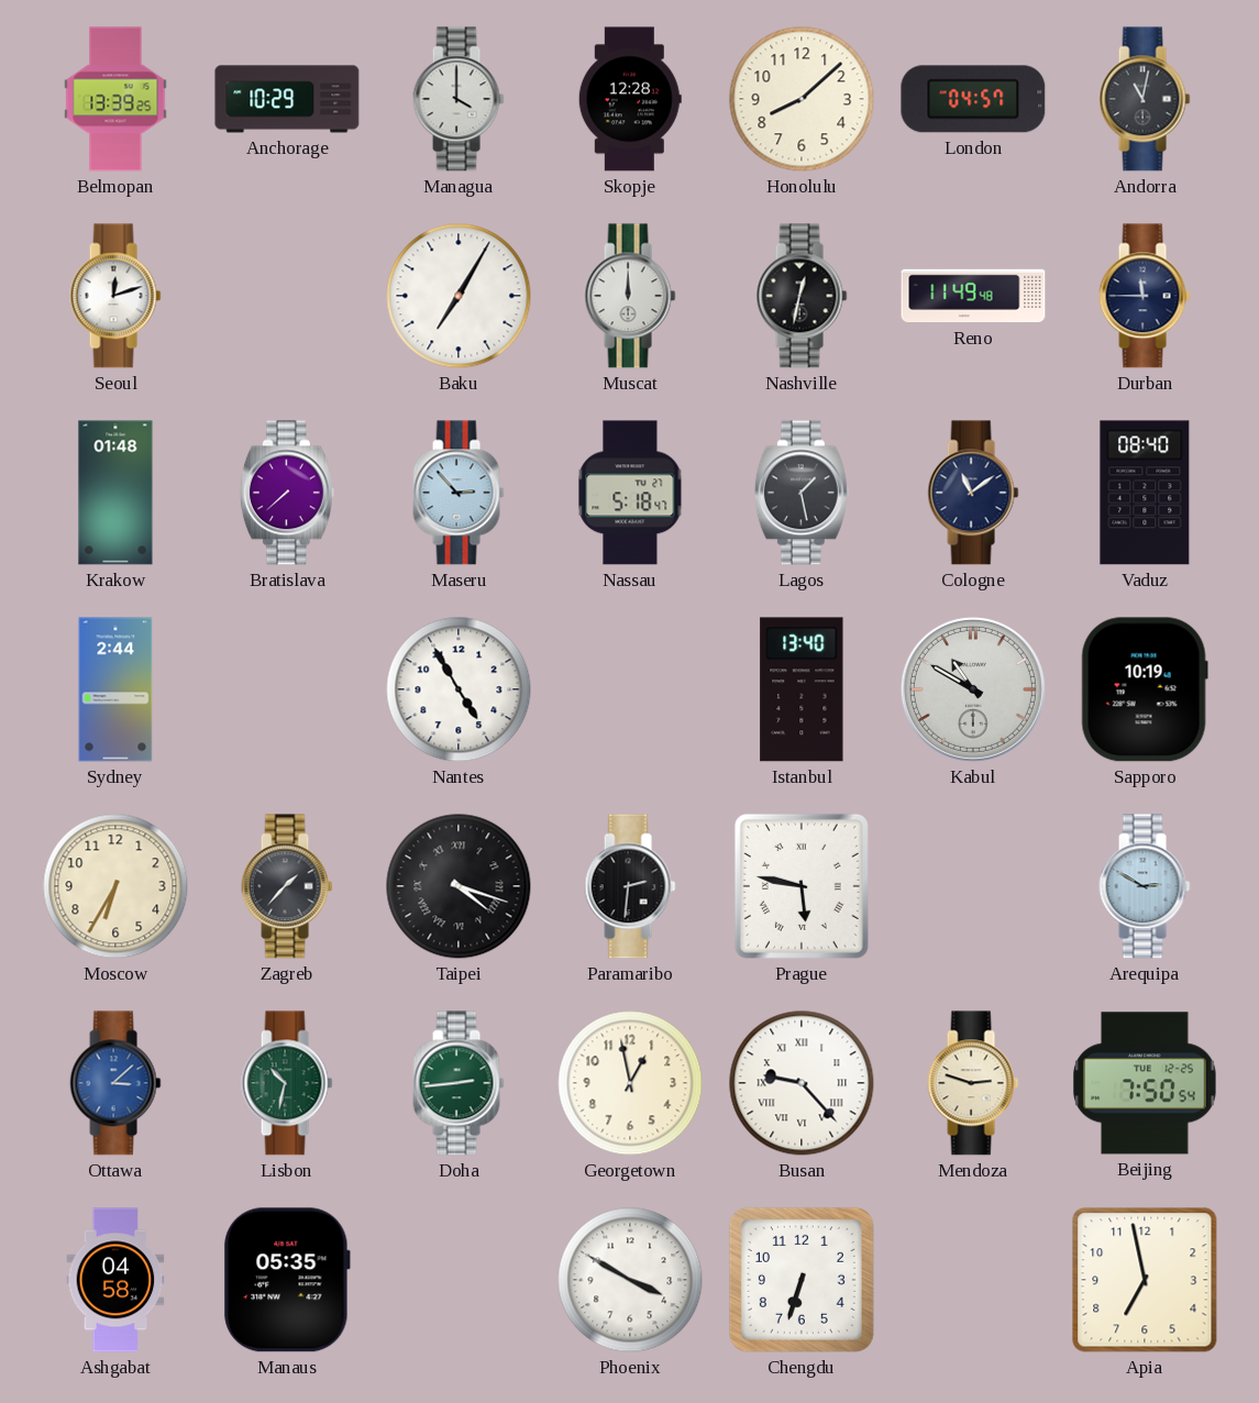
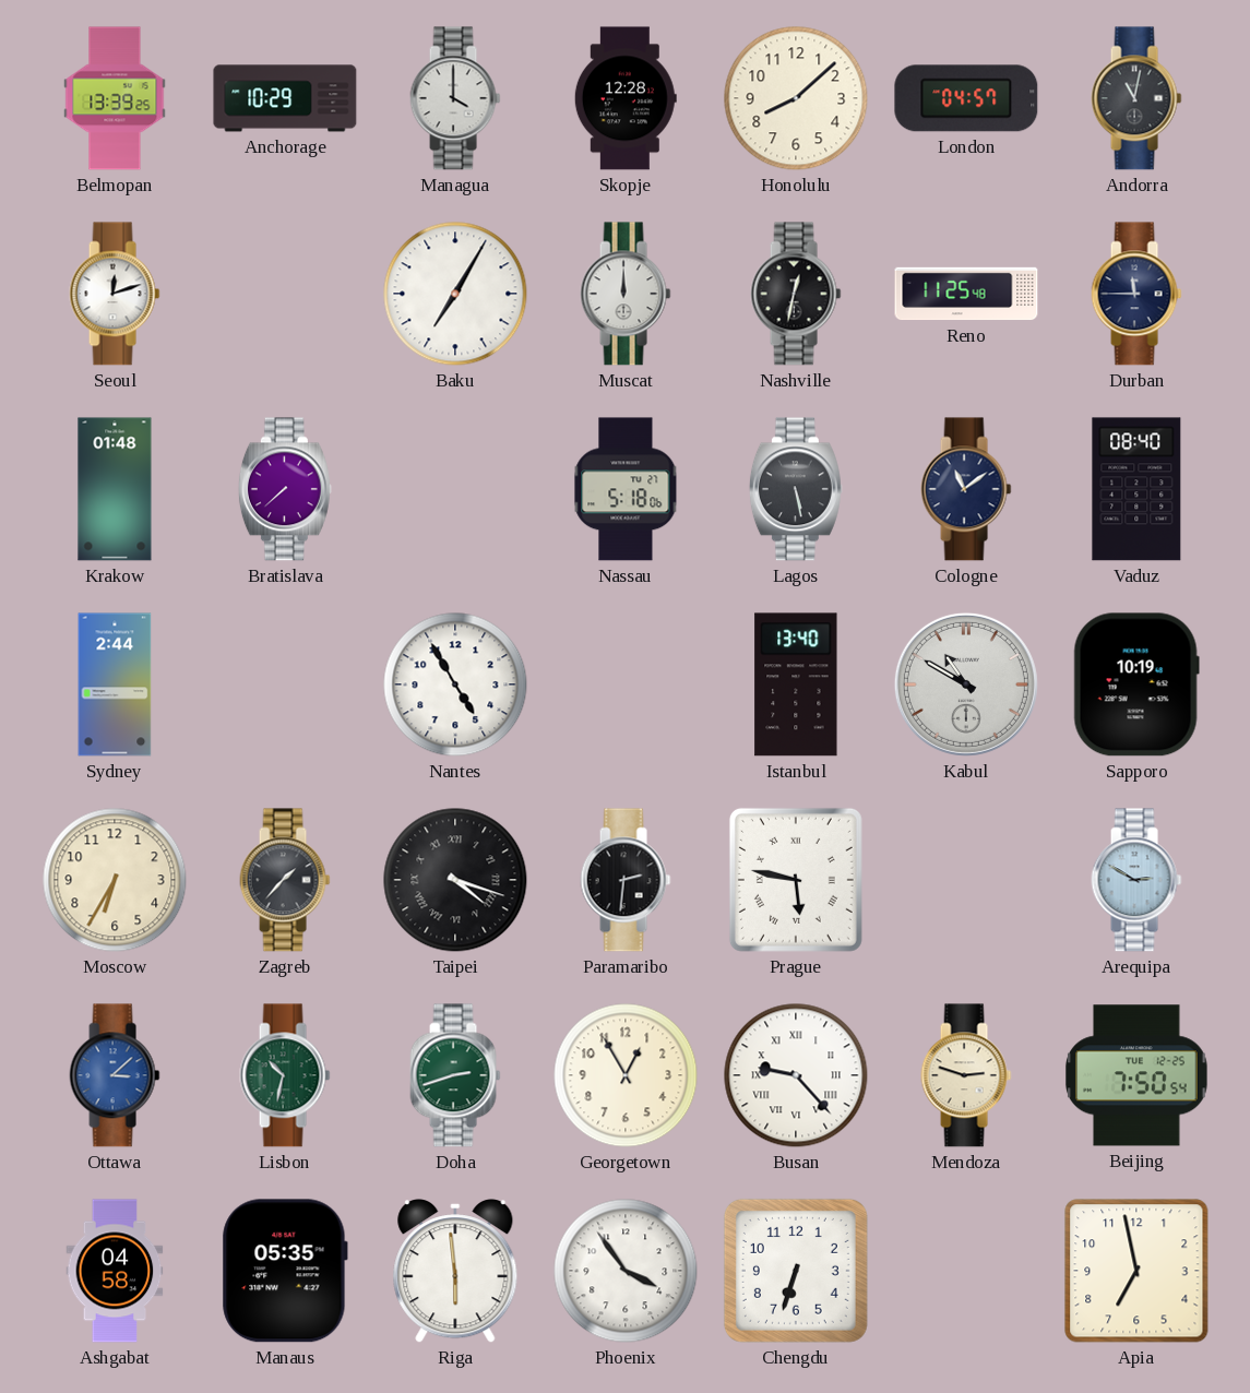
Reno: 11:49 -> 11:25
Maseru: 2:53 -> none
Nassau: 5:18:47 -> 5:18:06
Lagos: 1:28 -> 5:28
Doha: 2:44 -> 2:42
Georgetown: 12:58 -> 12:55
Riga: none -> 5:59
Phoenix: 3:50 -> 3:54
